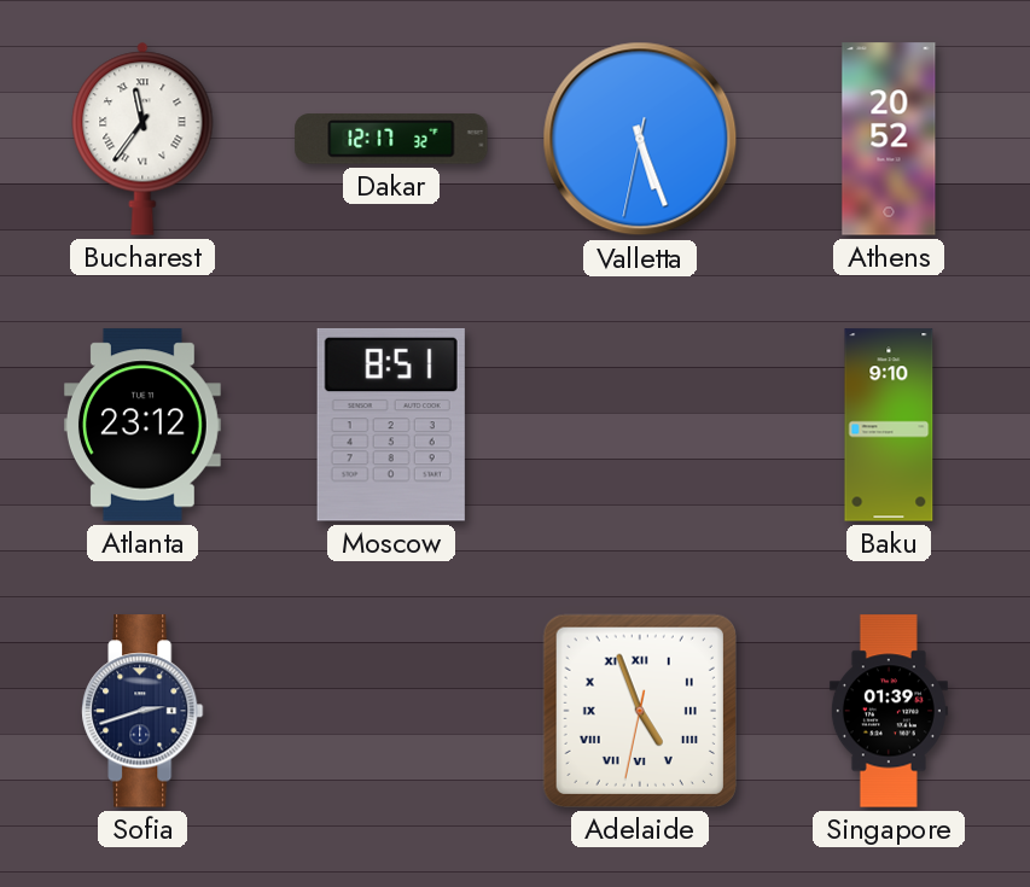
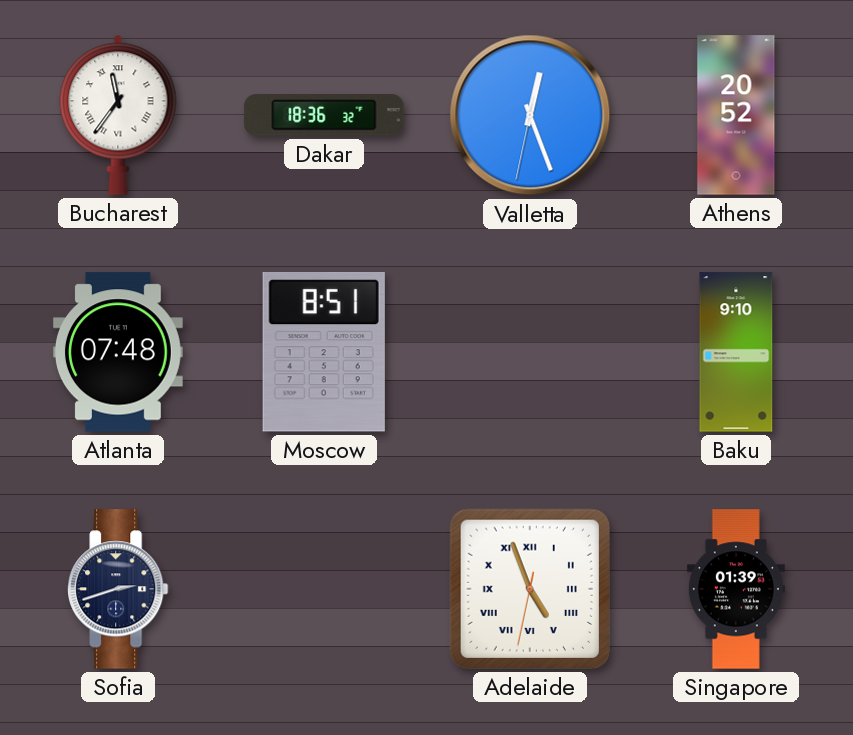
Dakar: 12:17 -> 18:36
Valletta: 5:26 -> 12:26
Atlanta: 23:12 -> 07:48
